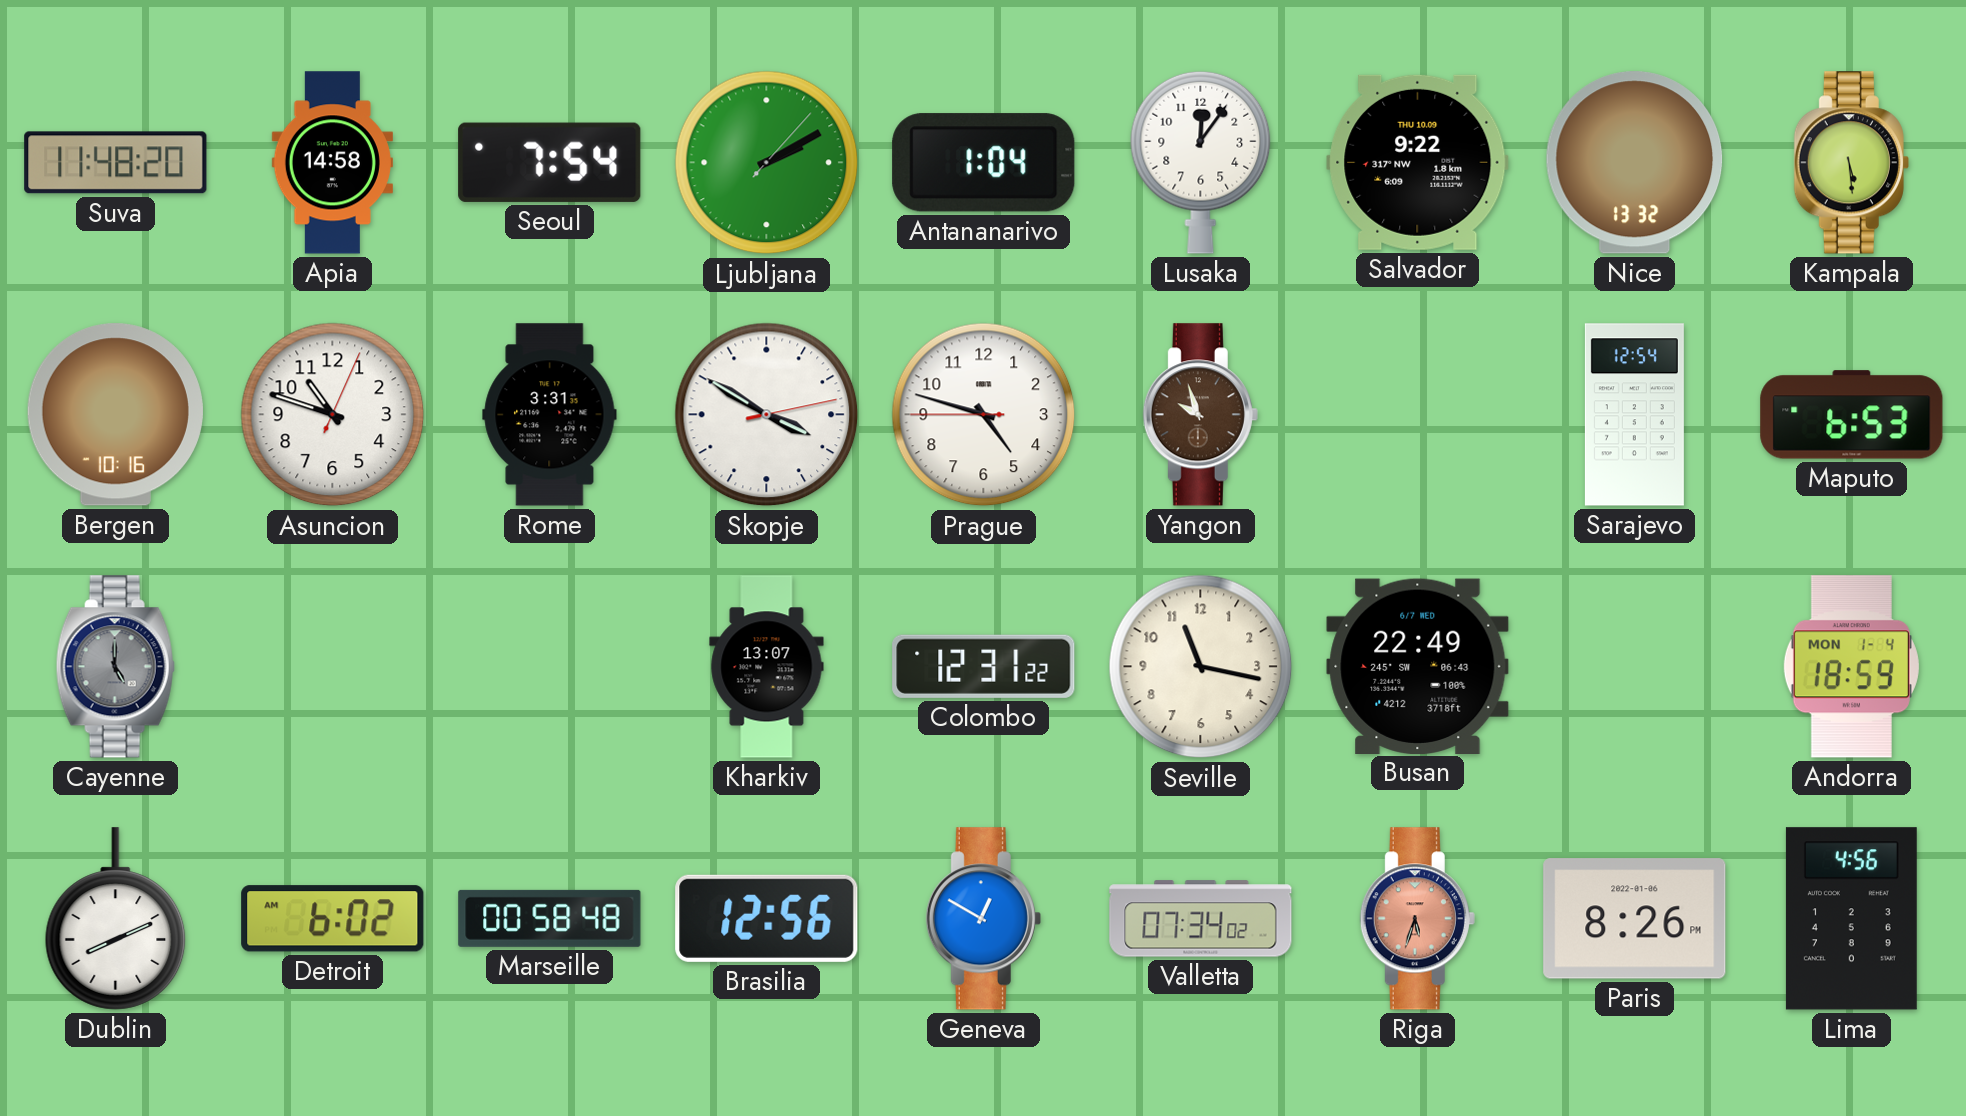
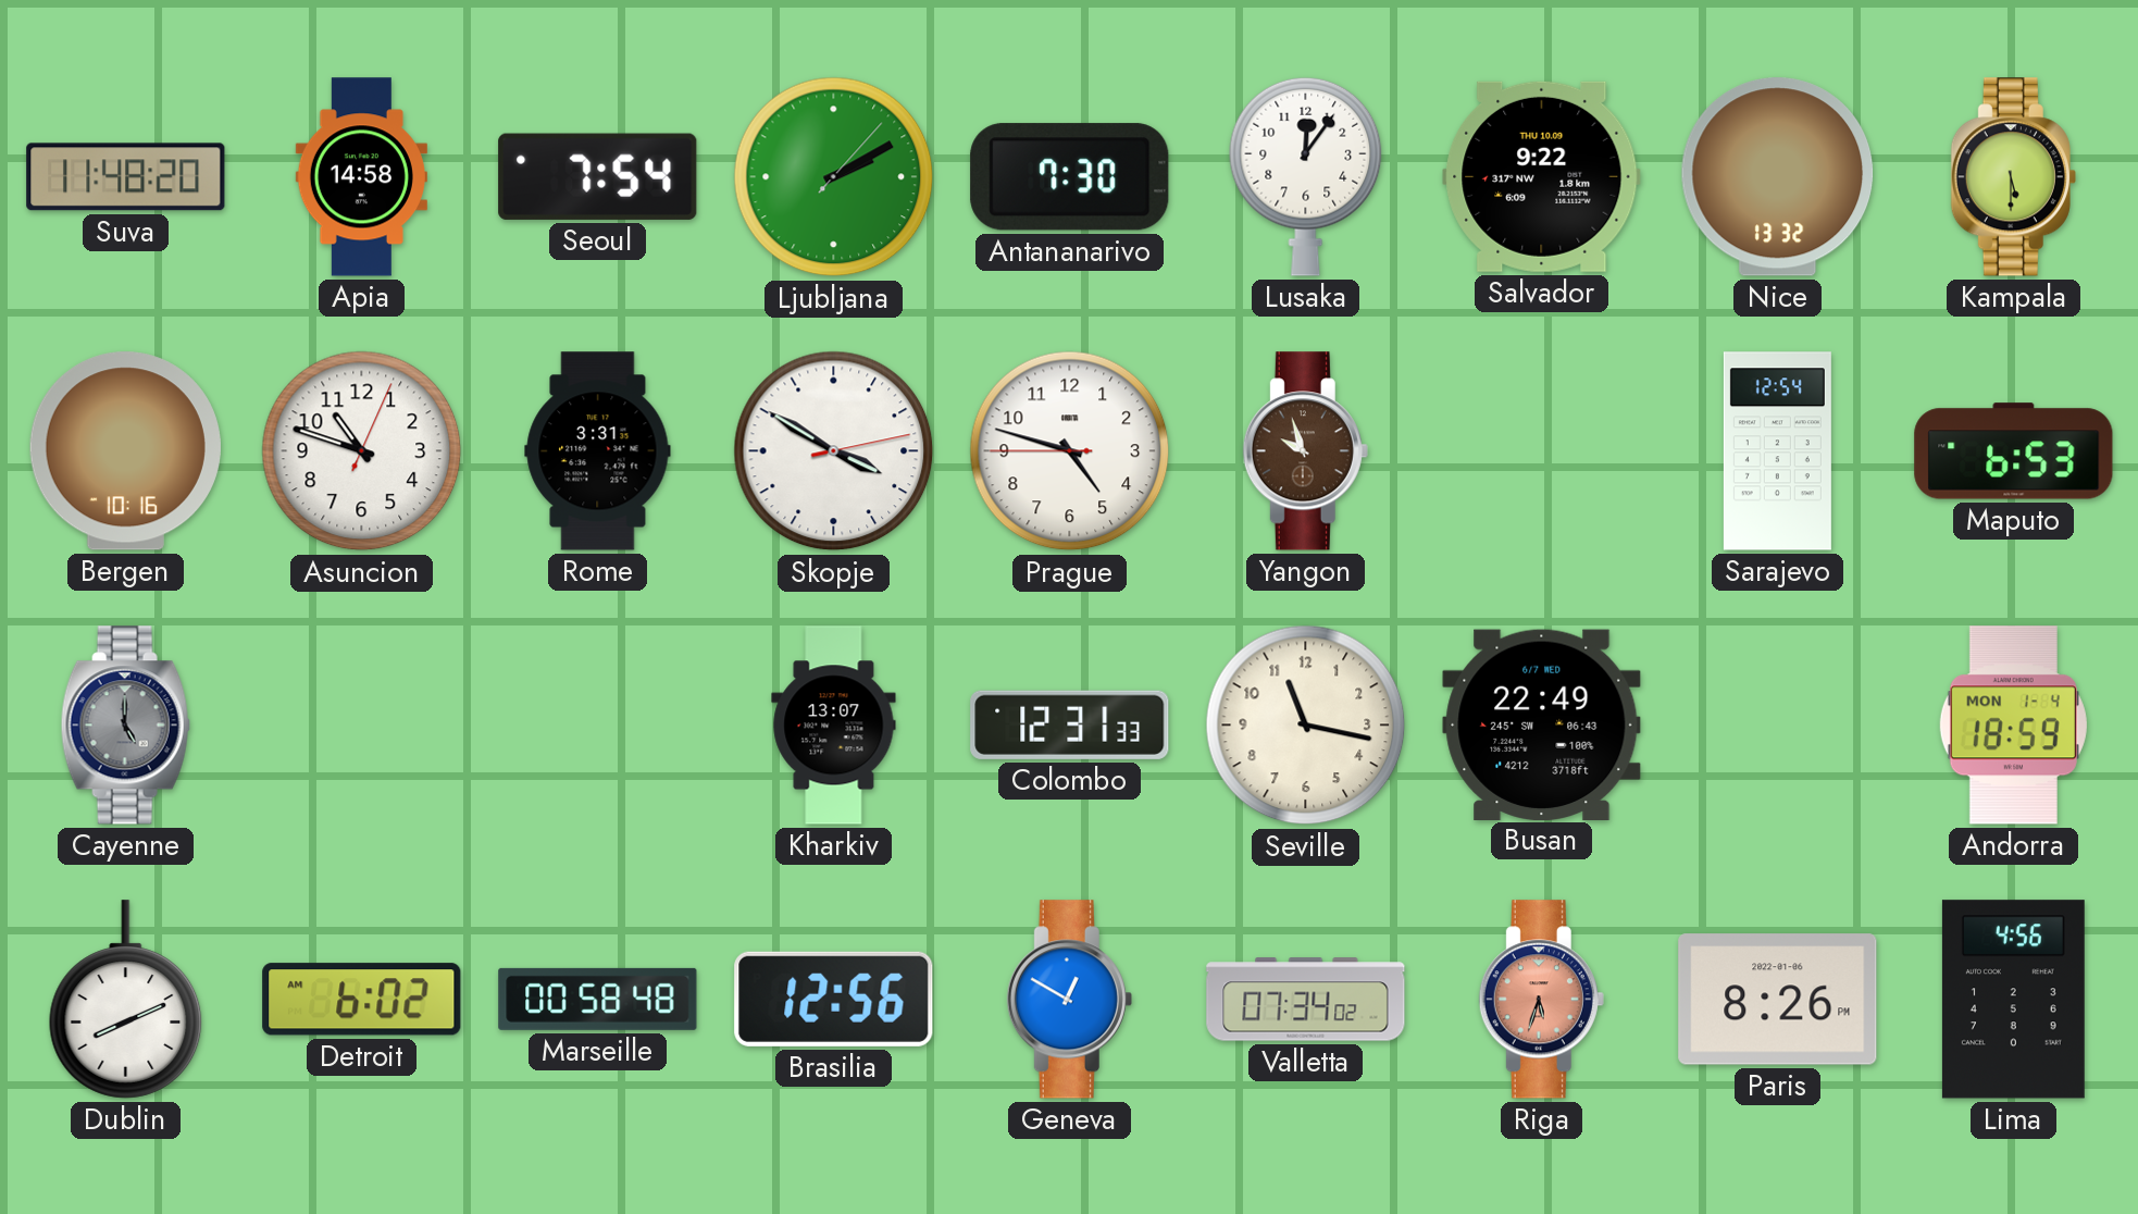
Antananarivo: 1:04 -> 7:30
Kampala: 5:29 -> 5:30
Colombo: 12:31:22 -> 12:31:33
